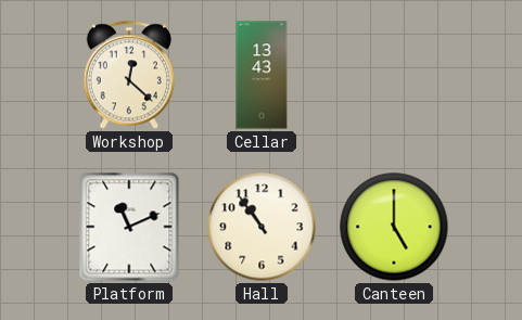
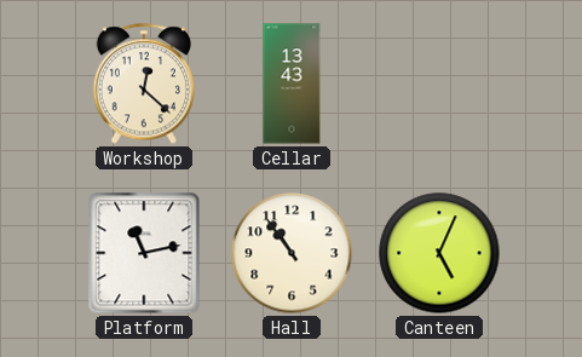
Platform: 11:11 -> 11:13
Canteen: 5:00 -> 5:04
